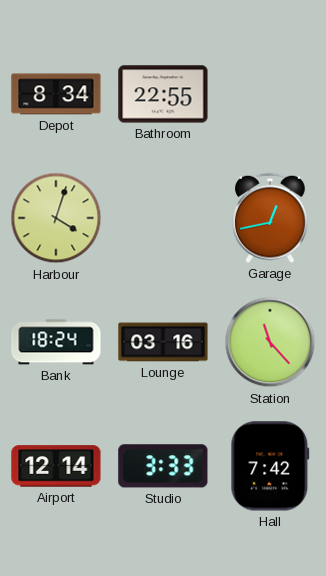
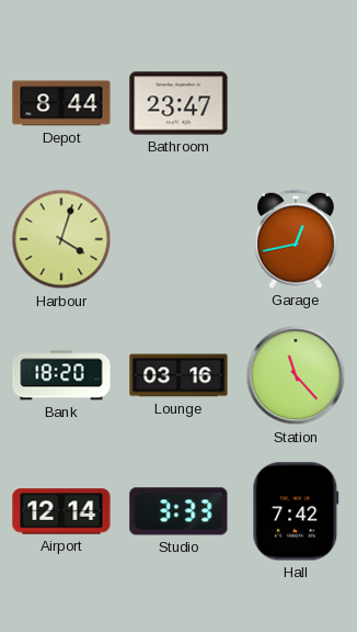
Depot: 8:34 -> 8:44
Bathroom: 22:55 -> 23:47
Bank: 18:24 -> 18:20
